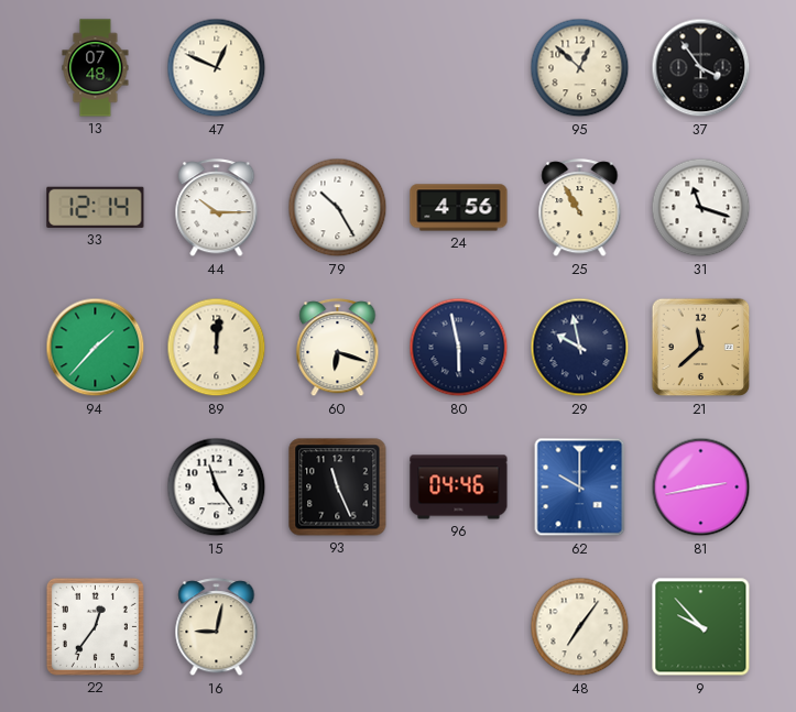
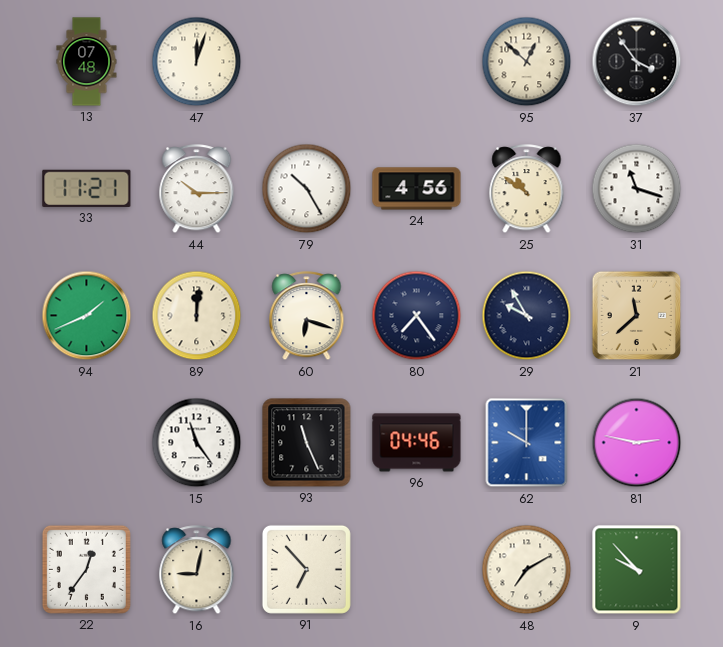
47: 12:49 -> 12:03
33: 12:14 -> 11:21
25: 10:55 -> 10:51
94: 1:37 -> 1:41
80: 5:58 -> 7:24
29: 9:58 -> 9:55
81: 2:43 -> 2:47
91: none -> 6:53
48: 7:06 -> 7:10
